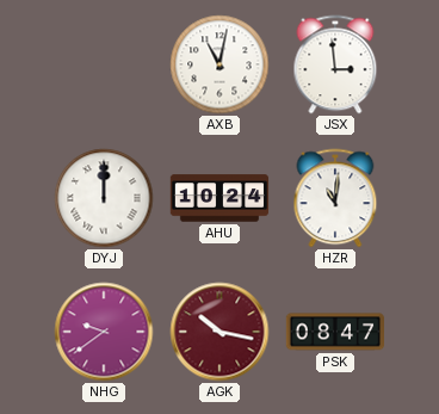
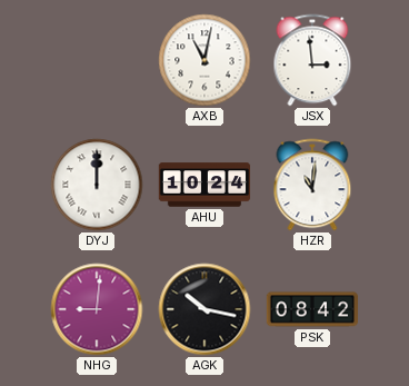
NHG: 9:39 -> 9:01
AGK dial: burgundy -> black
PSK: 08:47 -> 08:42
